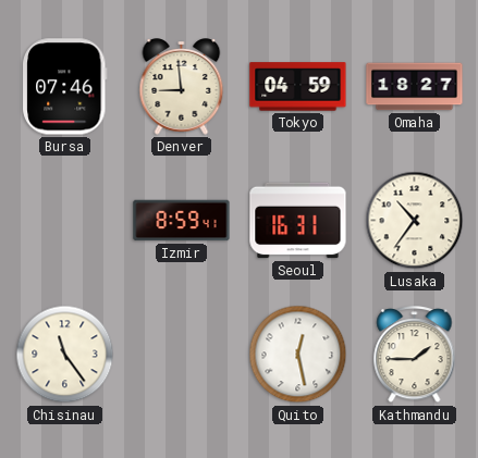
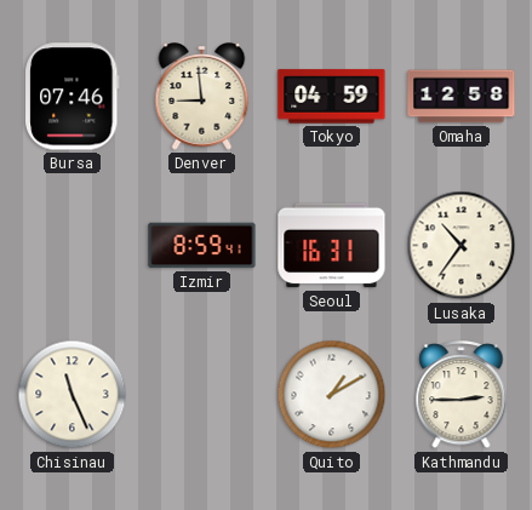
Omaha: 18:27 -> 12:58
Chisinau: 11:24 -> 11:26
Quito: 12:28 -> 1:10
Kathmandu: 1:45 -> 2:45
